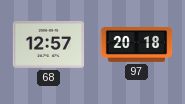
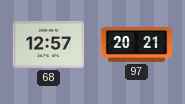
97: 20:18 -> 20:21
